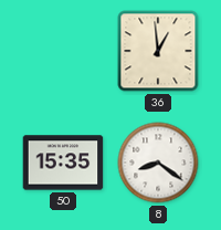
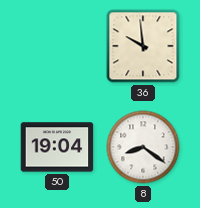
36: 12:59 -> 9:59
50: 15:35 -> 19:04
